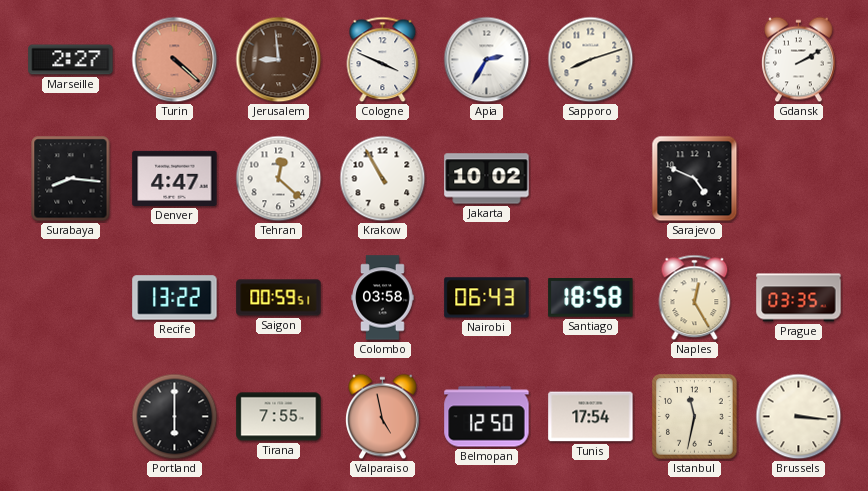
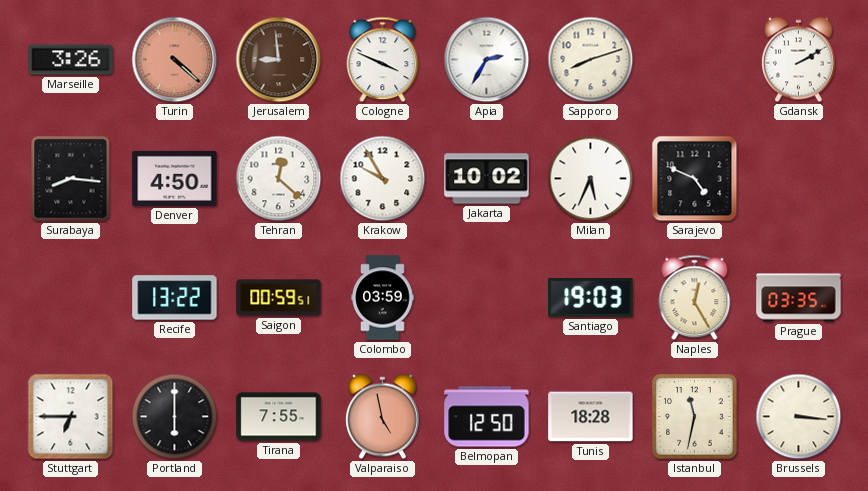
Marseille: 2:27 -> 3:26
Denver: 4:47 -> 4:50
Krakow: 10:55 -> 9:55
Milan: none -> 5:34
Colombo: 03:58 -> 03:59
Nairobi: 06:43 -> none
Santiago: 18:58 -> 19:03
Stuttgart: none -> 6:45
Tunis: 17:54 -> 18:28
